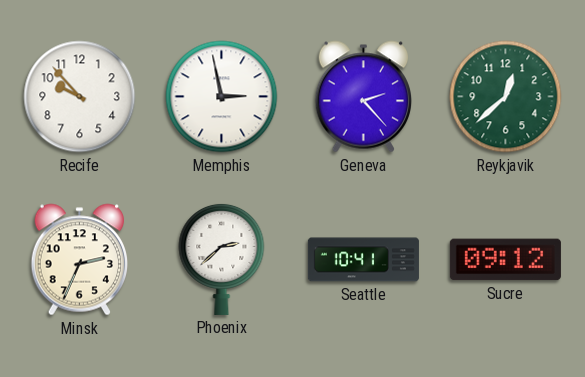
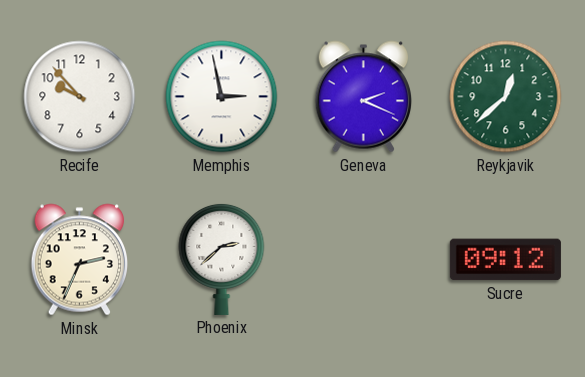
Geneva: 2:23 -> 2:19
Seattle: 10:41 -> none
